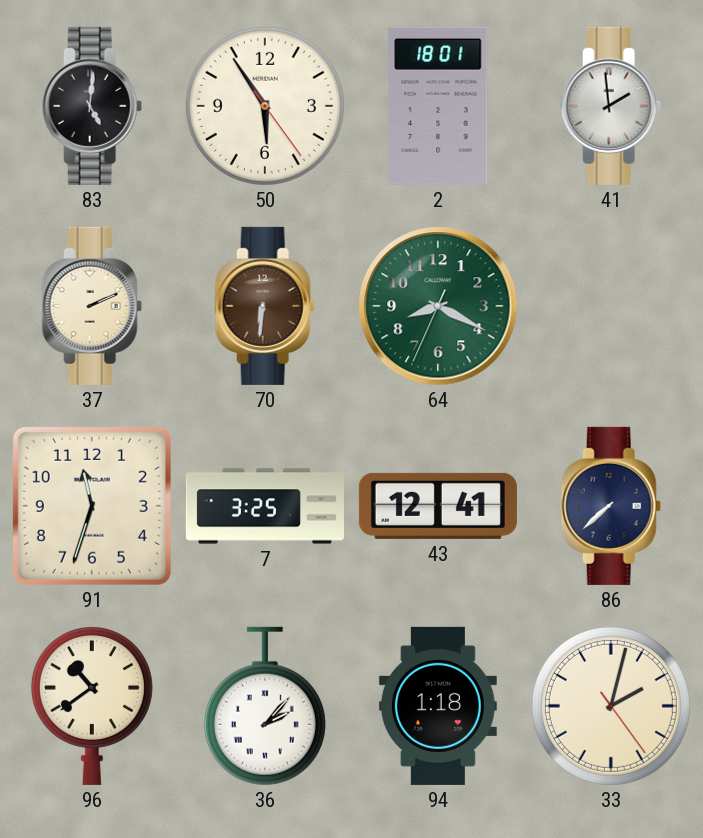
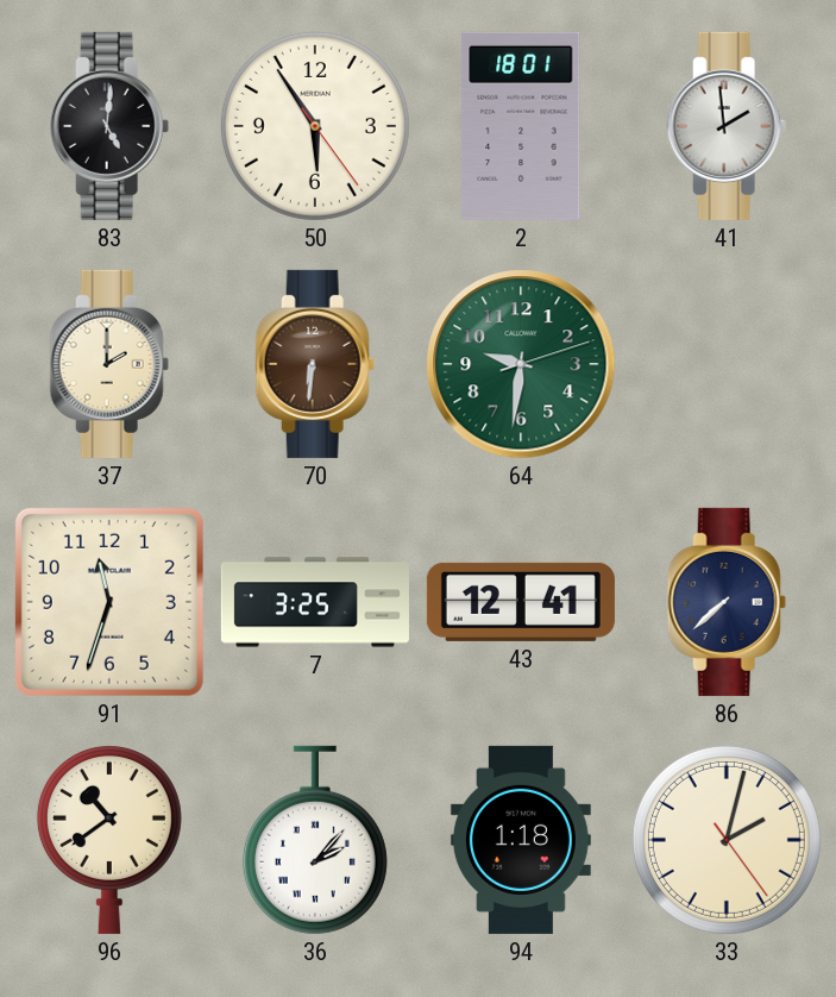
37: 2:11 -> 2:00
64: 8:19 -> 9:31
